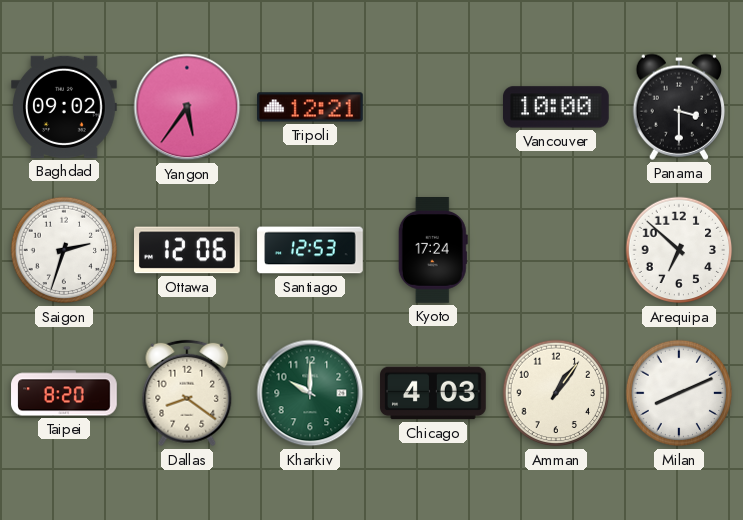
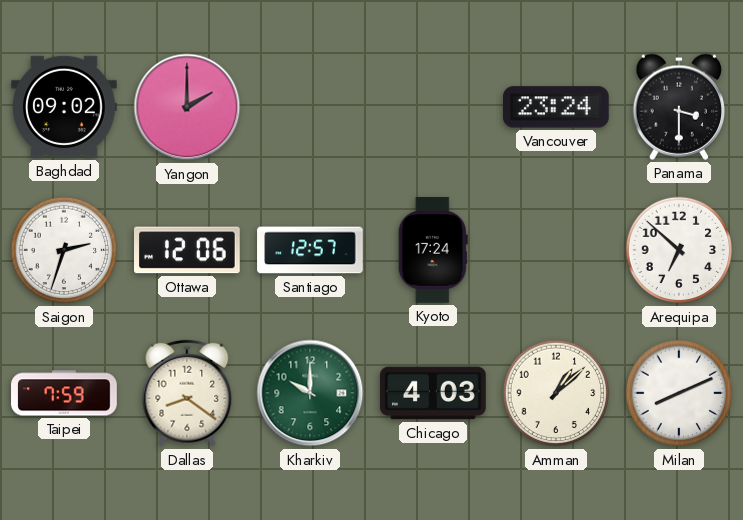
Yangon: 5:36 -> 2:00
Tripoli: 12:21 -> none
Vancouver: 10:00 -> 23:24
Santiago: 12:53 -> 12:57
Taipei: 8:20 -> 7:59
Amman: 1:06 -> 1:08
